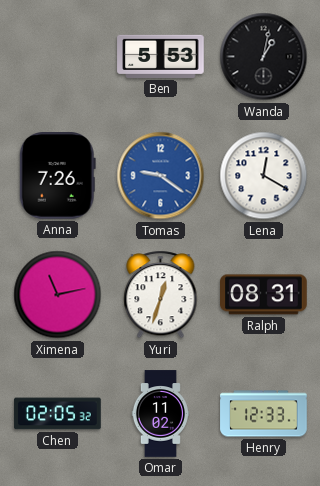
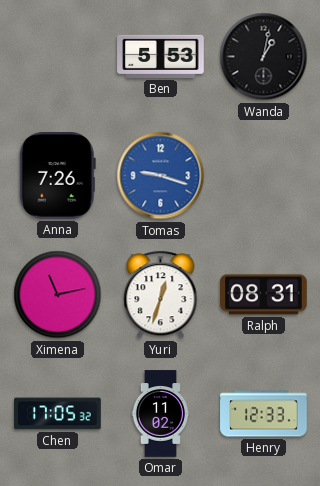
Tomas: 9:21 -> 9:18
Lena: 12:20 -> none
Chen: 02:05 -> 17:05
